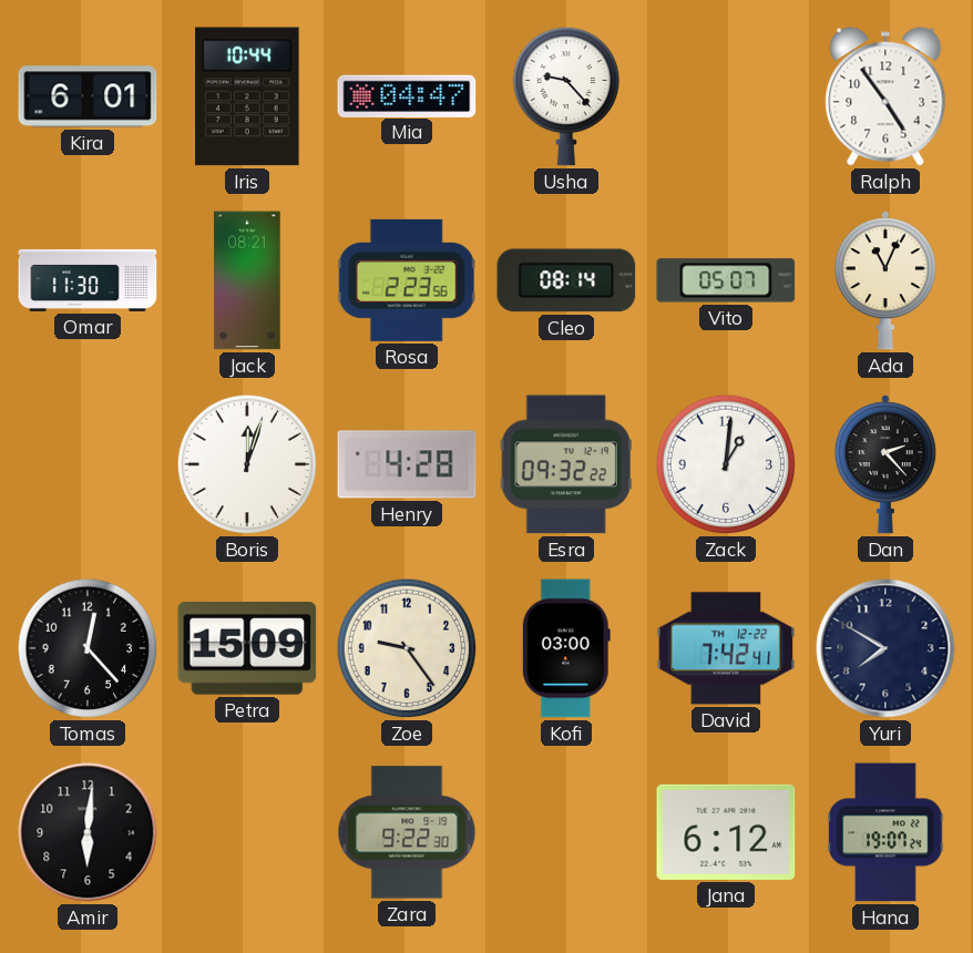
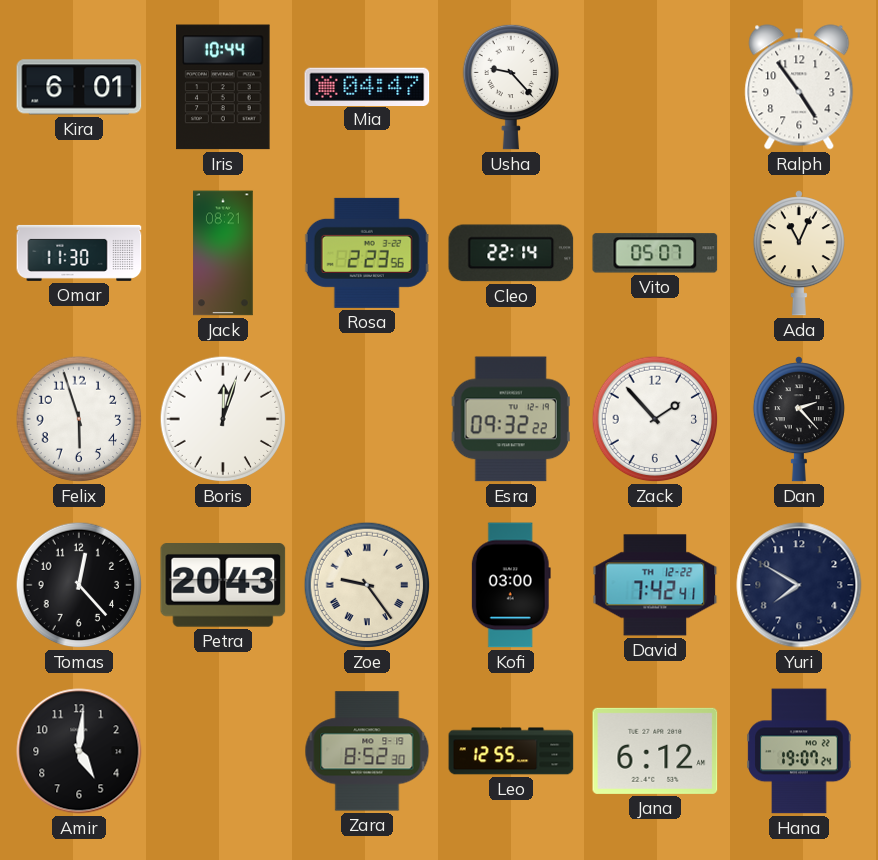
Cleo: 08:14 -> 22:14
Felix: none -> 5:57
Henry: 4:28 -> none
Zack: 1:01 -> 1:53
Petra: 15:09 -> 20:43
Zoe numerals: Arabic -> Roman
Amir: 6:01 -> 5:01
Zara: 9:22 -> 8:52
Leo: none -> 12:55
